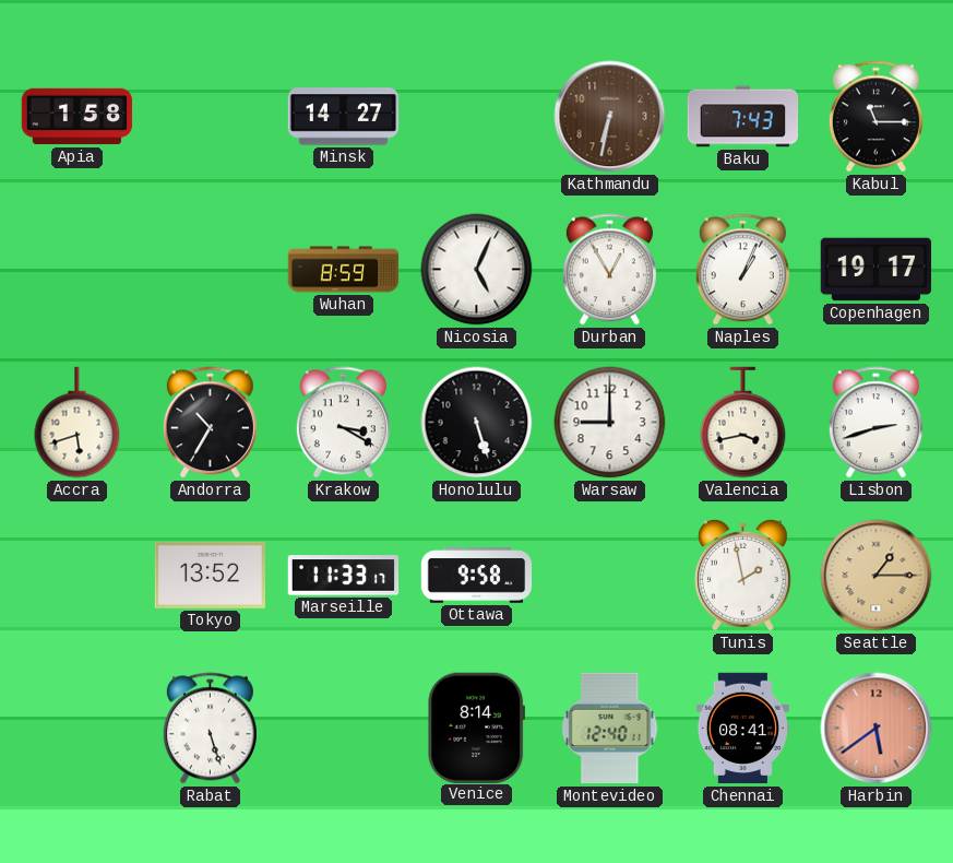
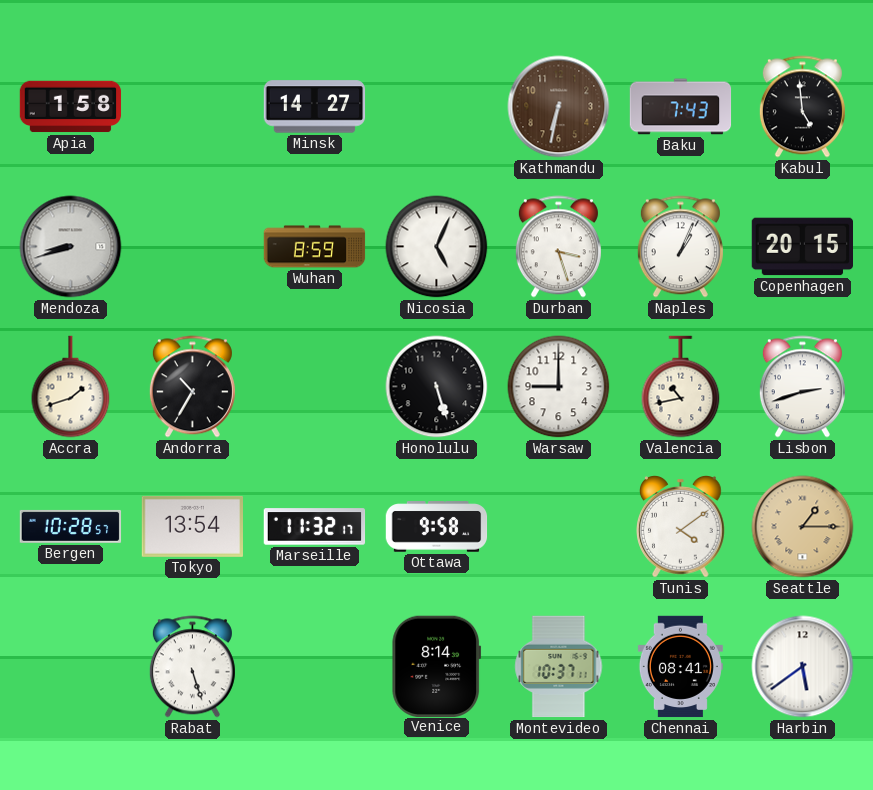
Kabul: 11:15 -> 4:59
Mendoza: none -> 8:42
Durban: 12:55 -> 3:27
Copenhagen: 19:17 -> 20:15
Accra: 5:42 -> 1:42
Krakow: 3:20 -> none
Valencia: 3:43 -> 10:43
Bergen: none -> 10:28
Tokyo: 13:52 -> 13:54
Marseille: 11:33 -> 11:32
Tunis: 1:58 -> 4:09
Montevideo: 12:40 -> 10:37
Harbin dial: salmon -> white
